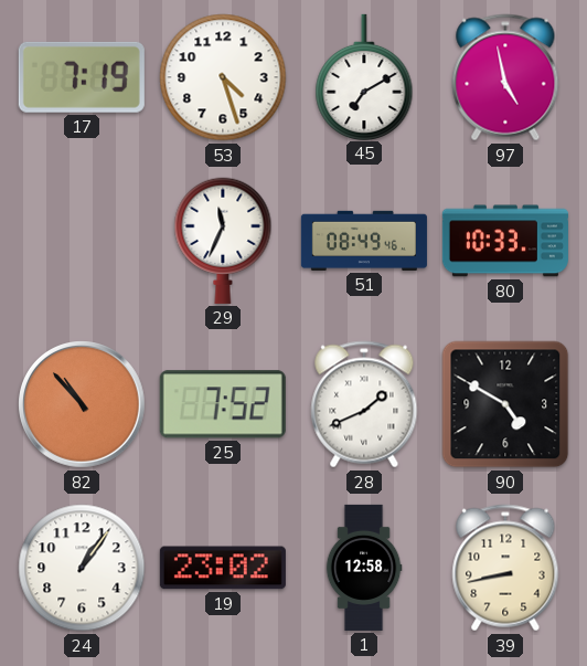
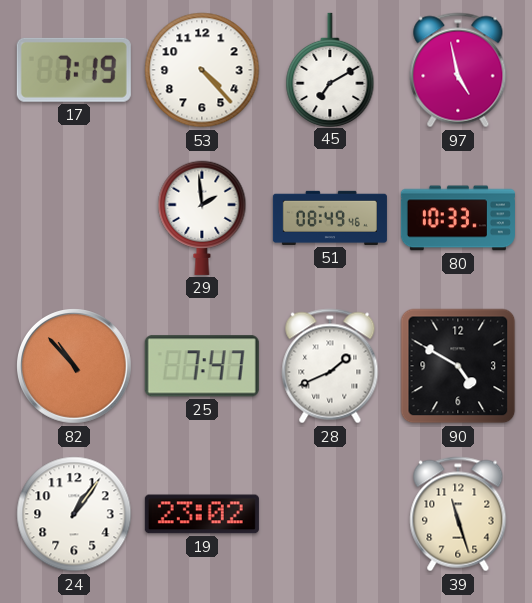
53: 4:27 -> 4:23
29: 11:34 -> 1:59
25: 7:52 -> 7:47
1: 12:58 -> none
39: 8:43 -> 11:27
